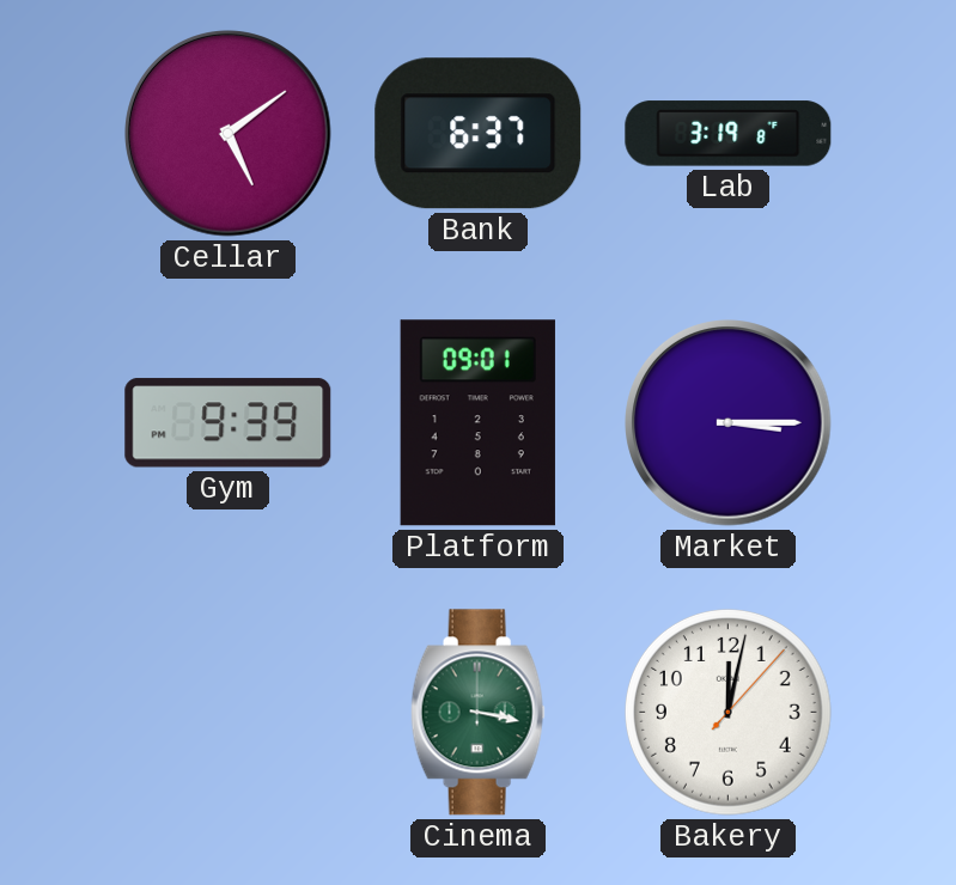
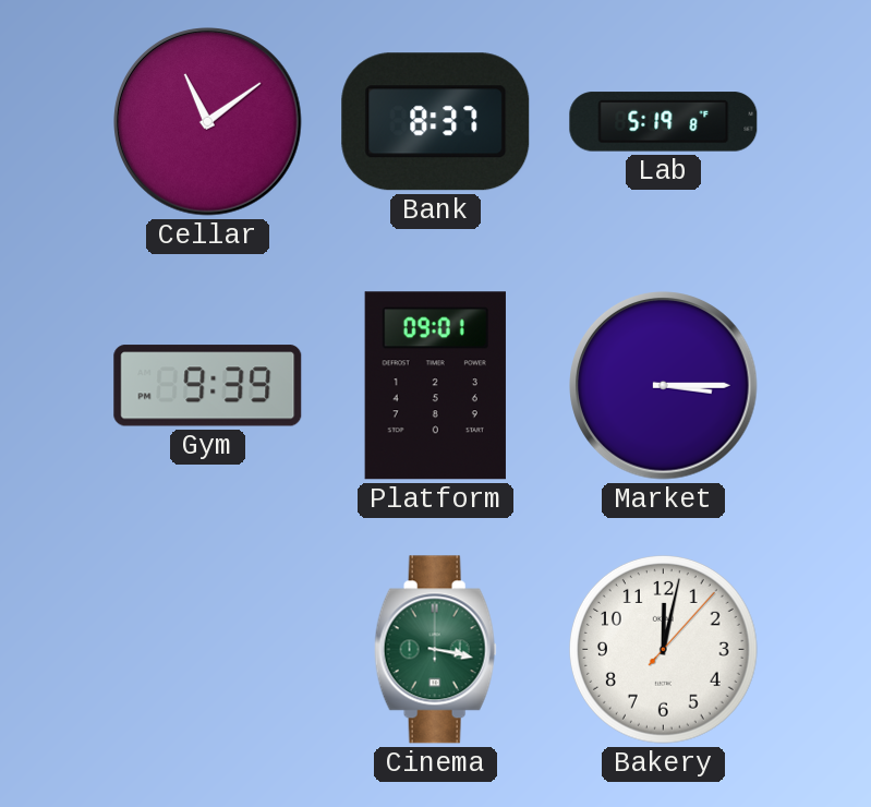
Cellar: 5:09 -> 11:09
Bank: 6:37 -> 8:37
Lab: 3:19 -> 5:19
